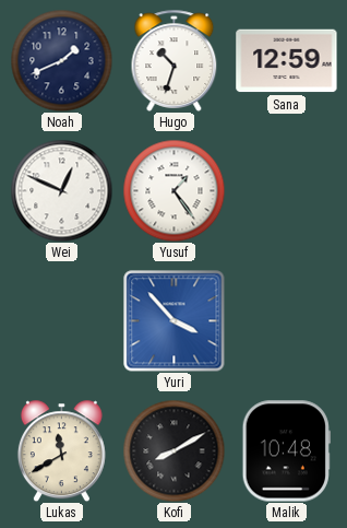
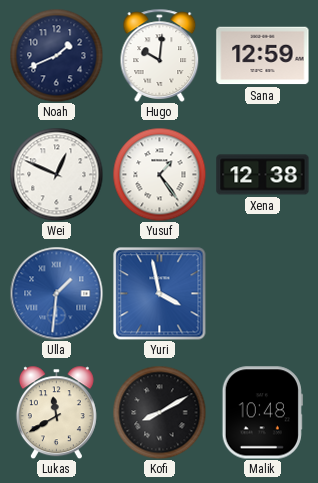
Hugo: 10:33 -> 10:01
Xena: none -> 12:38
Ulla: none -> 1:31
Yuri: 3:53 -> 3:58
